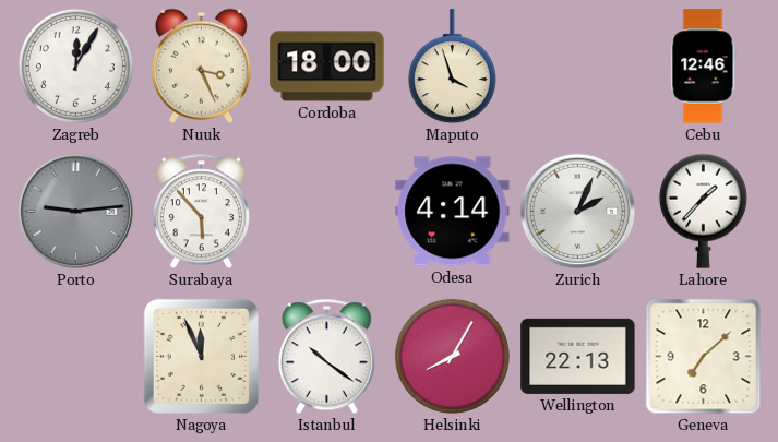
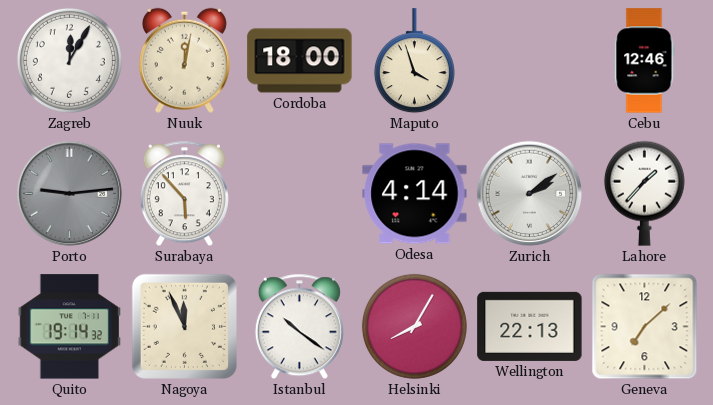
Nuuk: 3:26 -> 12:02
Zurich: 2:04 -> 2:09
Quito: none -> 19:14
